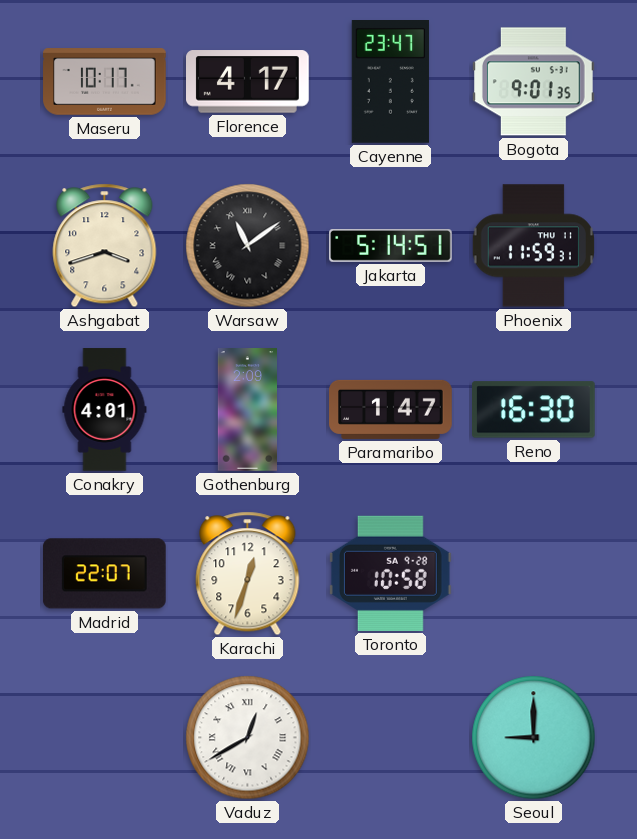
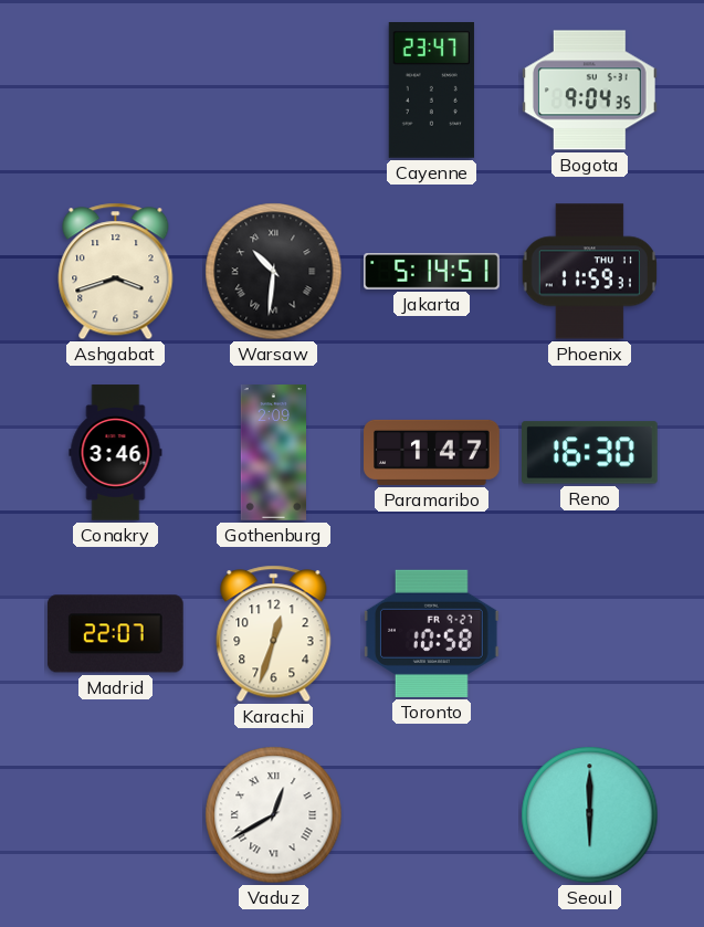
Maseru: 10:17 -> none
Florence: 4:17 -> none
Bogota: 9:01 -> 9:04
Warsaw: 11:09 -> 10:31
Conakry: 4:01 -> 3:46
Toronto date: SA 9-28 -> FR 9-27
Seoul: 9:00 -> 6:00
